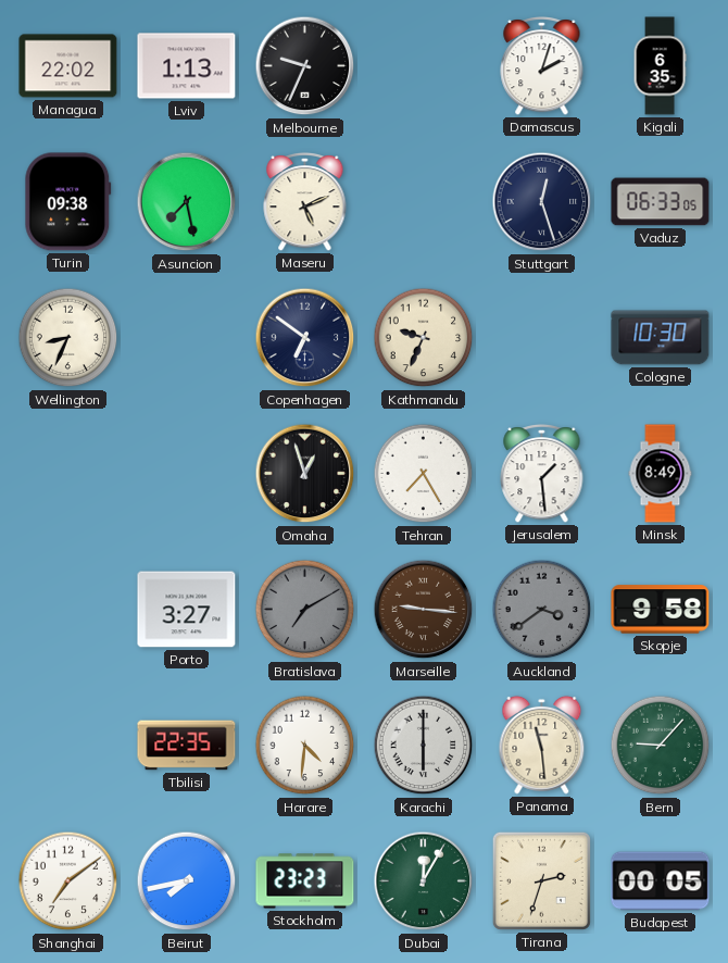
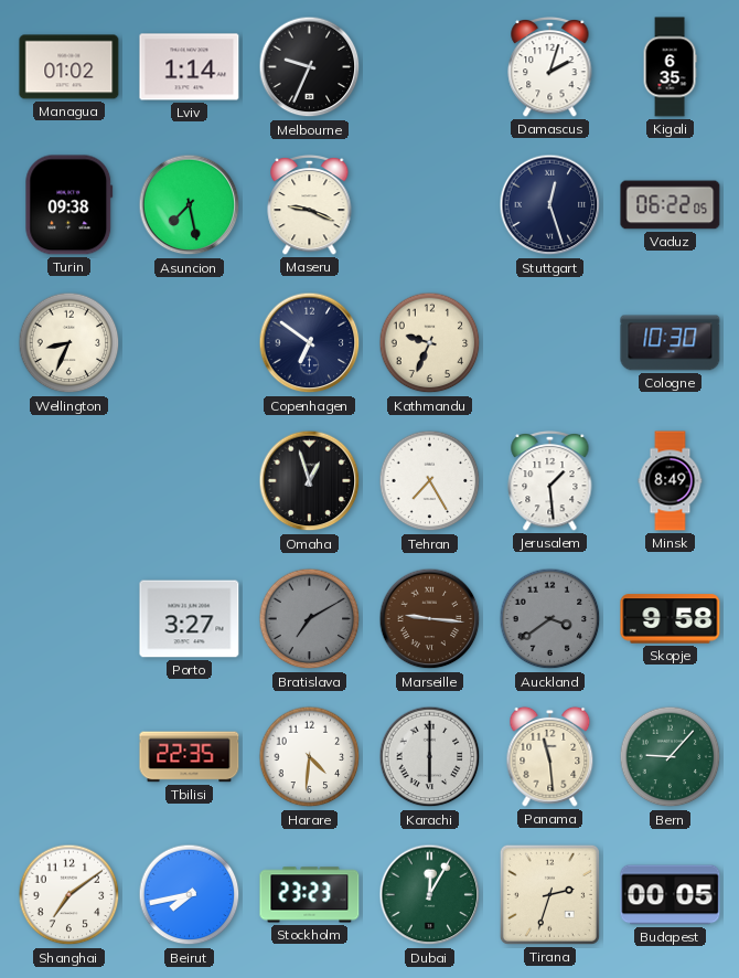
Managua: 22:02 -> 01:02
Lviv: 1:13 -> 1:14
Maseru: 5:11 -> 9:19
Vaduz: 06:33 -> 06:22
